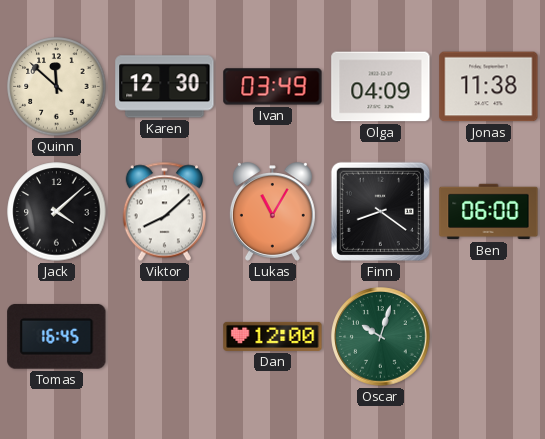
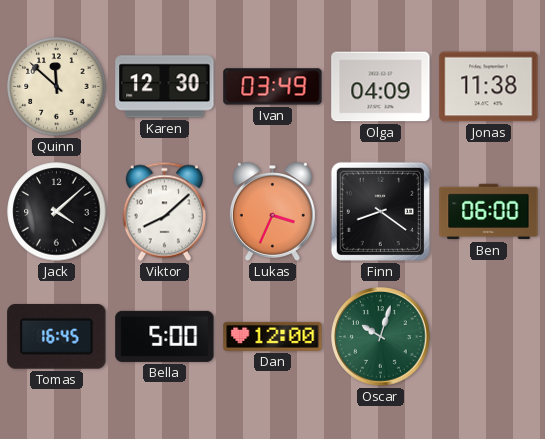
Lukas: 11:05 -> 3:34
Bella: none -> 5:00
